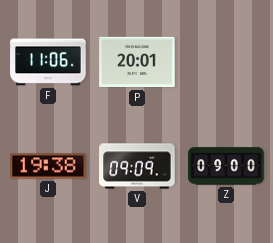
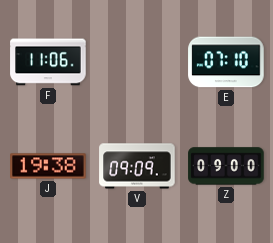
P: 20:01 -> none
E: none -> 07:10
